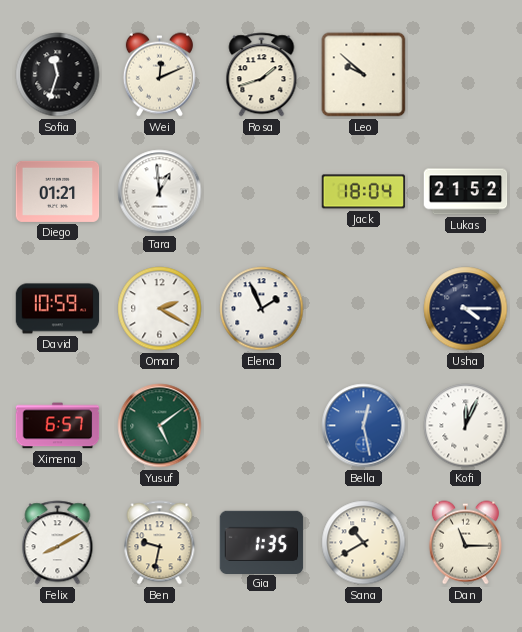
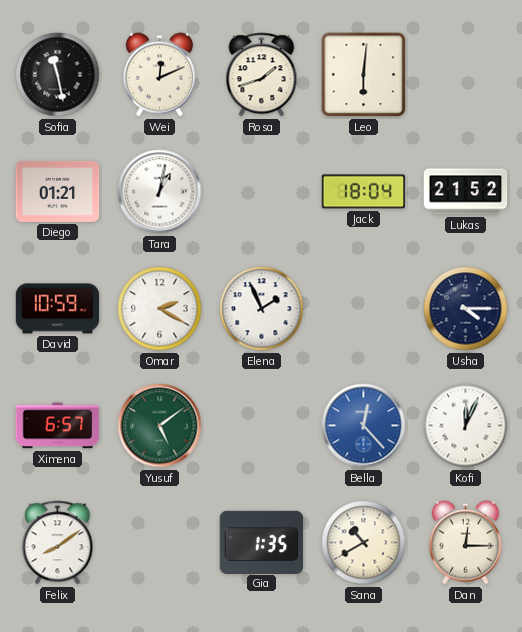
Sofia: 11:33 -> 11:28
Leo: 9:52 -> 6:01
Tara: 12:59 -> 1:02
Bella: 12:28 -> 12:23
Felix: 8:10 -> 8:09
Ben: 9:32 -> none
Dan: 11:15 -> 12:15
